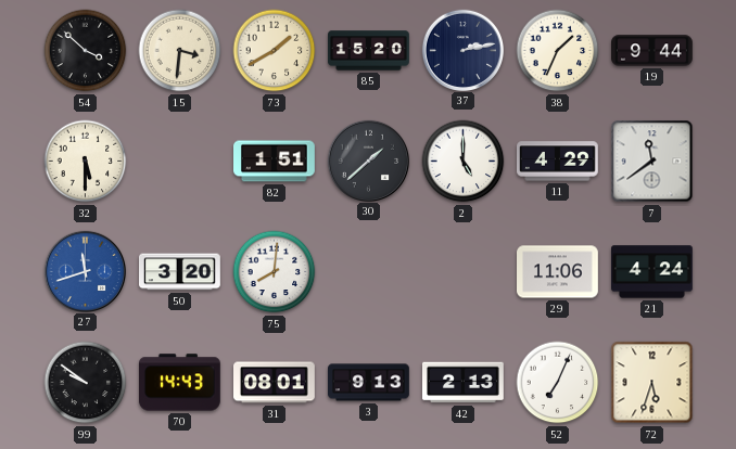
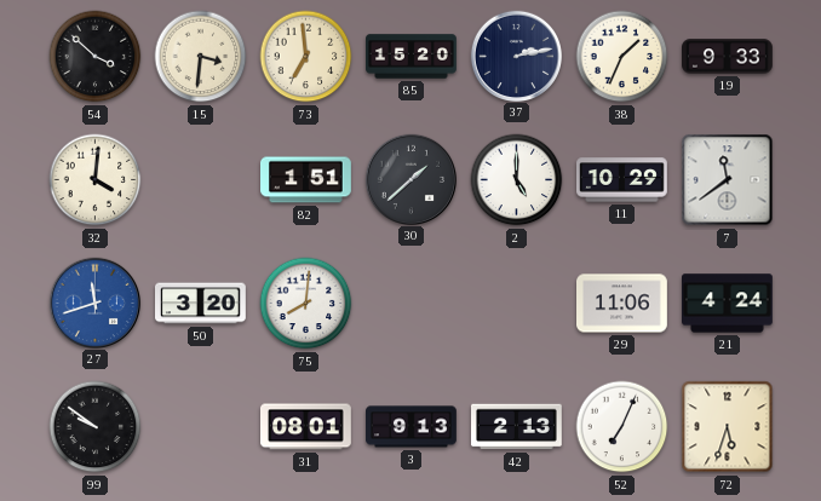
73: 1:40 -> 6:59
19: 9:44 -> 9:33
32: 5:30 -> 4:01
11: 4:29 -> 10:29
70: 14:43 -> none
